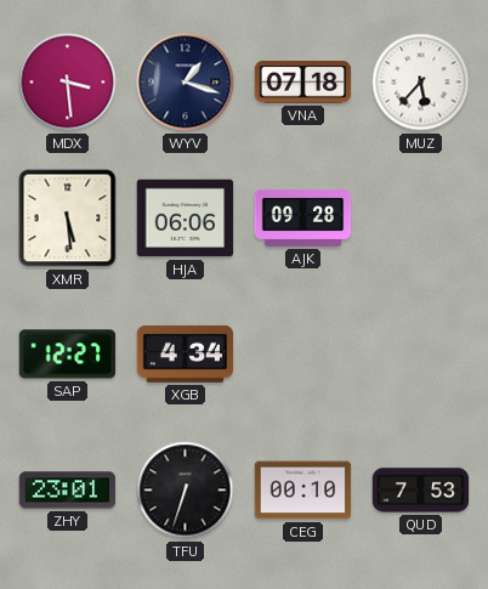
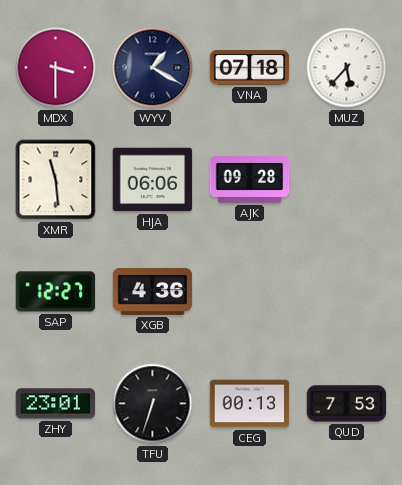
MDX: 3:29 -> 3:30
WYV: 1:18 -> 1:20
XMR: 5:29 -> 11:29
XGB: 4:34 -> 4:36
CEG: 00:10 -> 00:13
